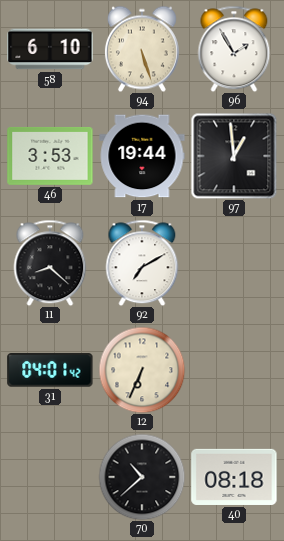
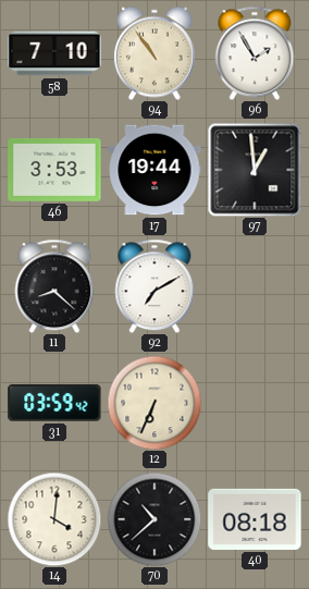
58: 6:10 -> 7:10
94: 5:27 -> 10:54
31: 04:01 -> 03:59
14: none -> 4:01
